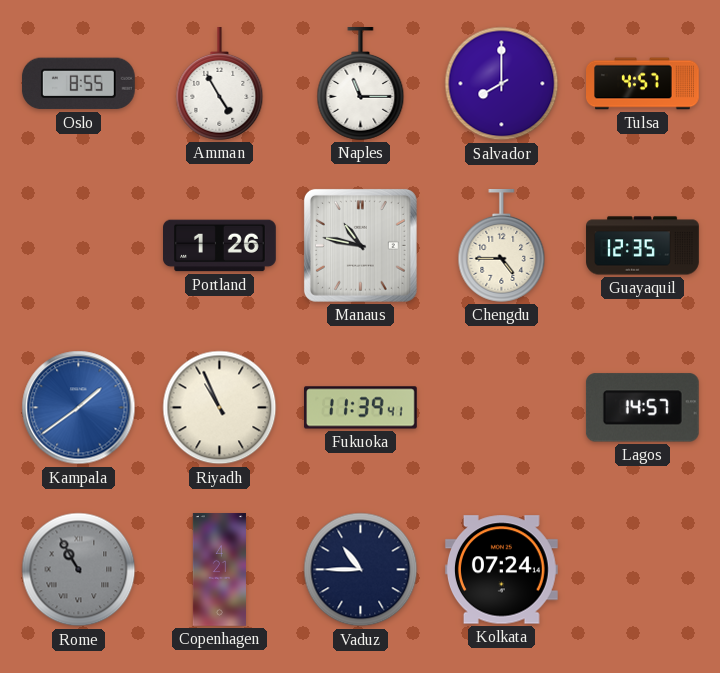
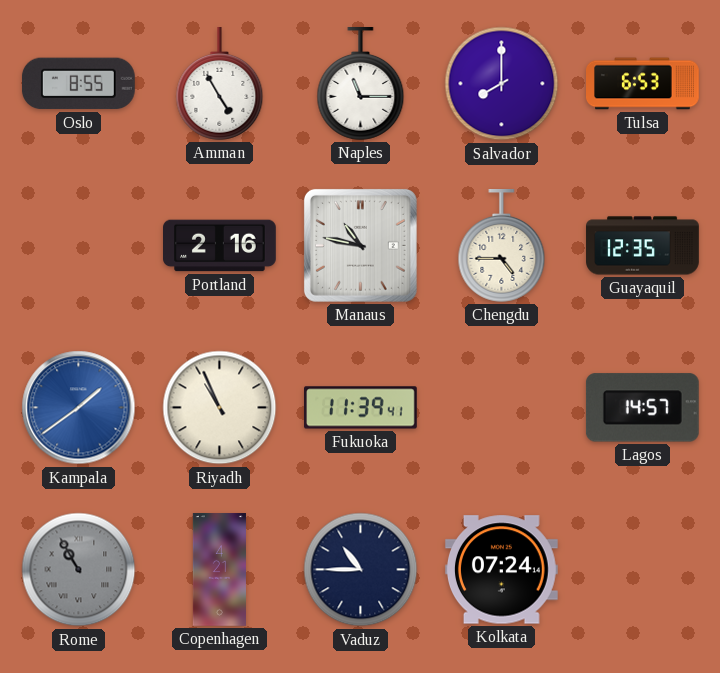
Tulsa: 4:57 -> 6:53
Portland: 1:26 -> 2:16
